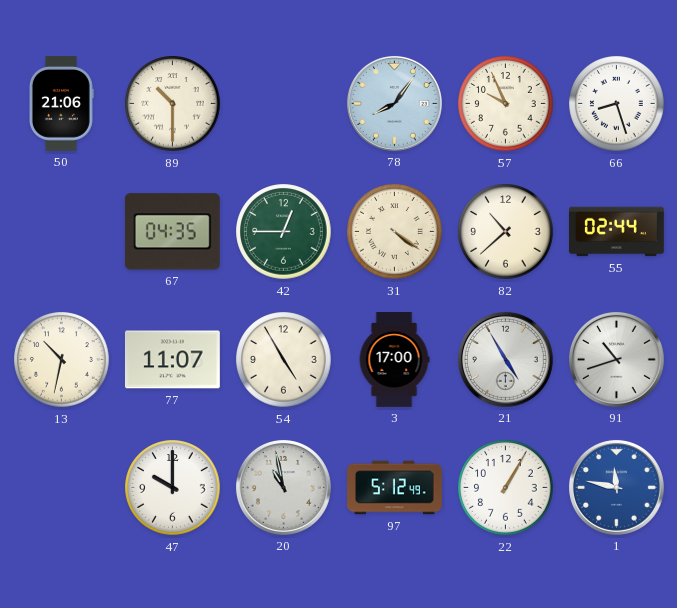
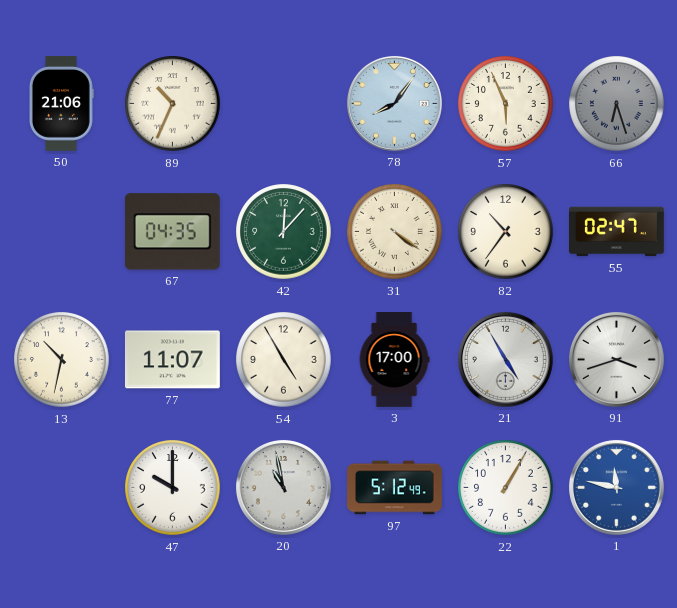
89: 10:30 -> 10:34
57: 9:56 -> 5:56
66: 8:27 -> 6:27
66 dial: white -> grey
42: 12:45 -> 12:07
82: 10:38 -> 10:36
55: 02:44 -> 02:47
91: 10:42 -> 3:42
